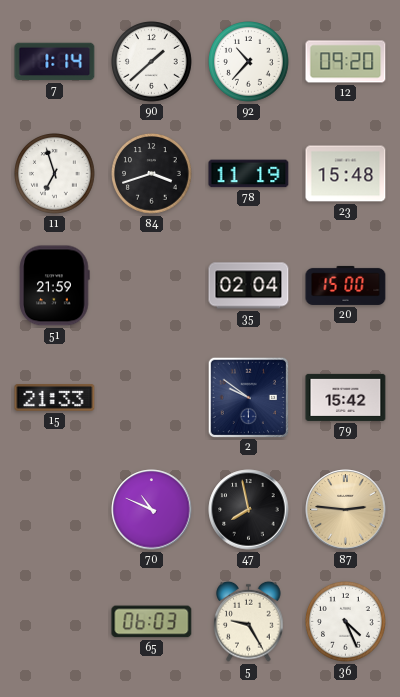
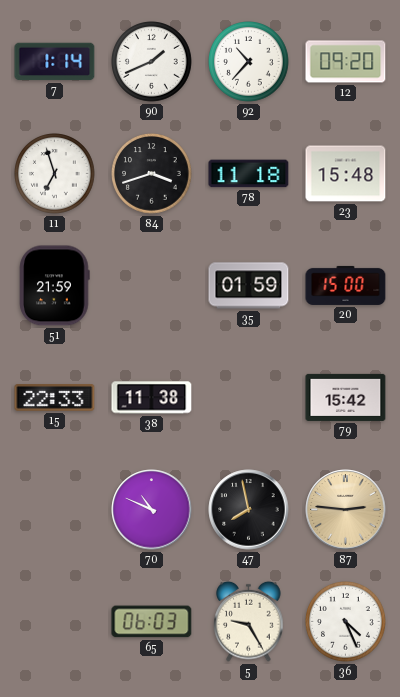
90: 1:38 -> 1:41
78: 11:19 -> 11:18
35: 02:04 -> 01:59
15: 21:33 -> 22:33
38: none -> 11:38
2: 9:51 -> none
